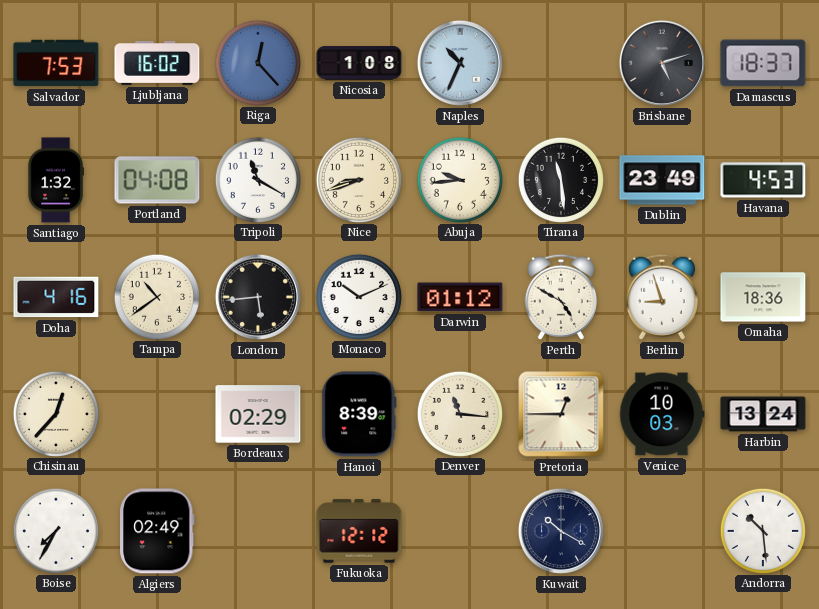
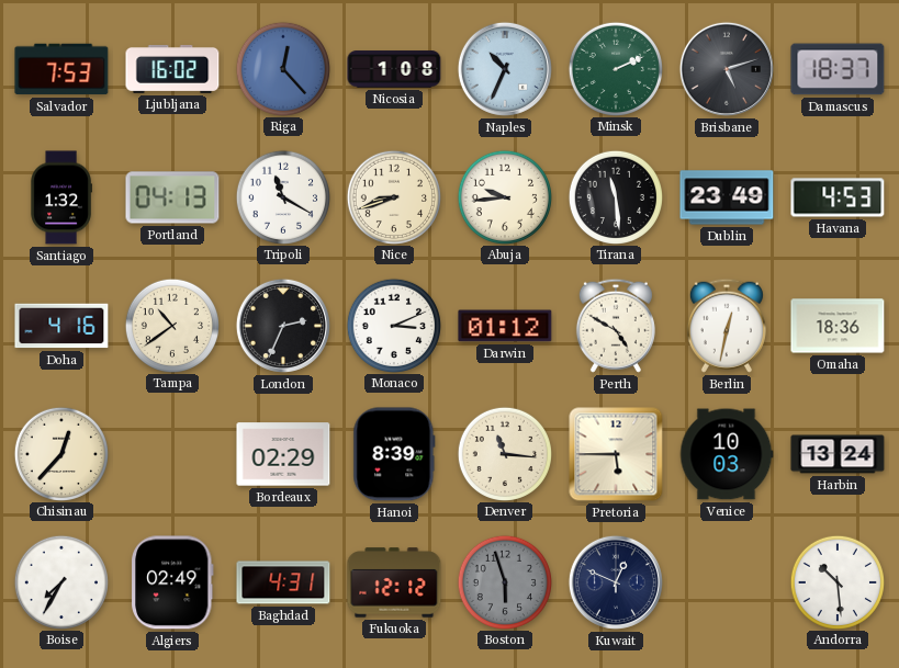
Minsk: none -> 2:11
Portland: 04:08 -> 04:13
London: 5:44 -> 2:34
Monaco: 10:11 -> 3:11
Berlin: 8:57 -> 12:32
Pretoria: 12:45 -> 5:45
Baghdad: none -> 4:31
Boston: none -> 5:57
Kuwait: 10:20 -> 12:49
